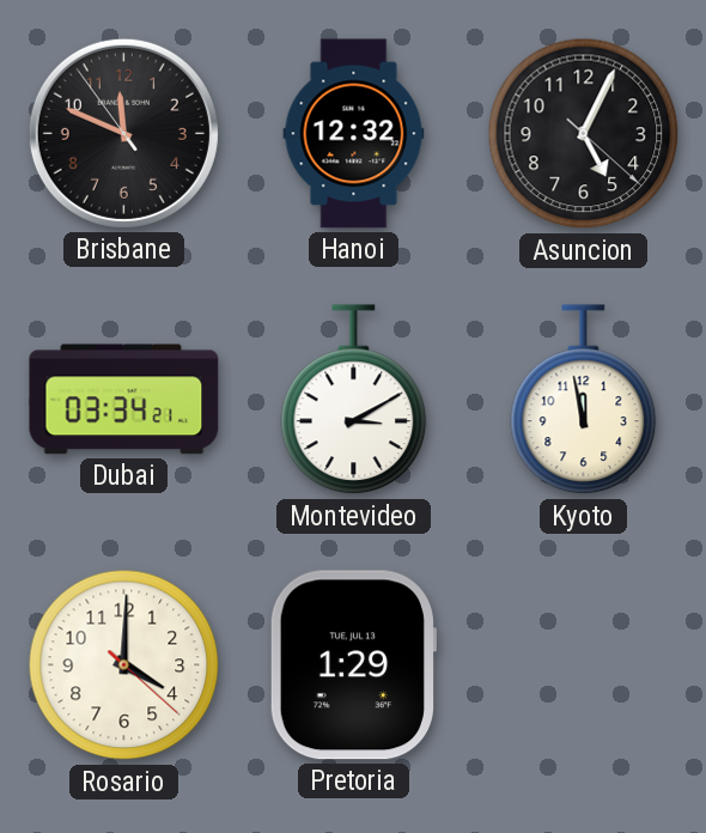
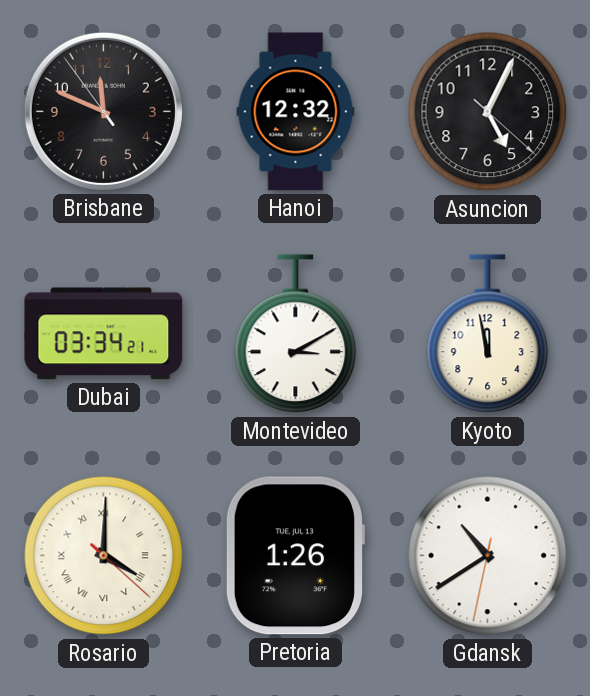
Rosario numerals: Arabic -> Roman
Pretoria: 1:29 -> 1:26
Gdansk: none -> 10:39
